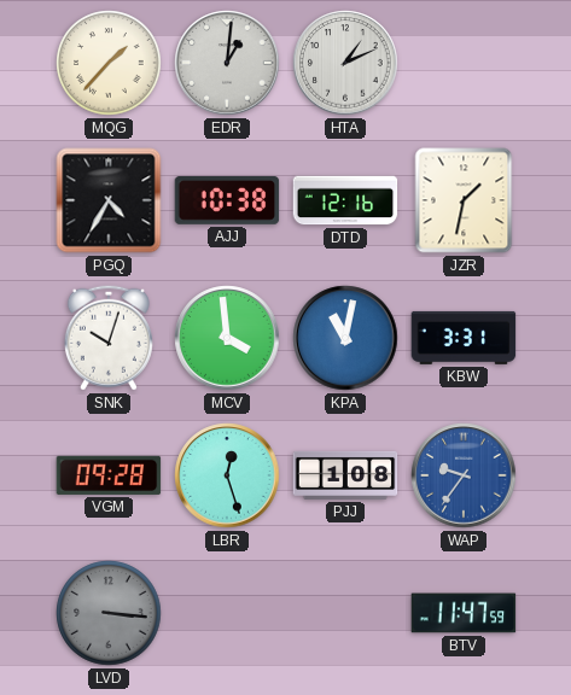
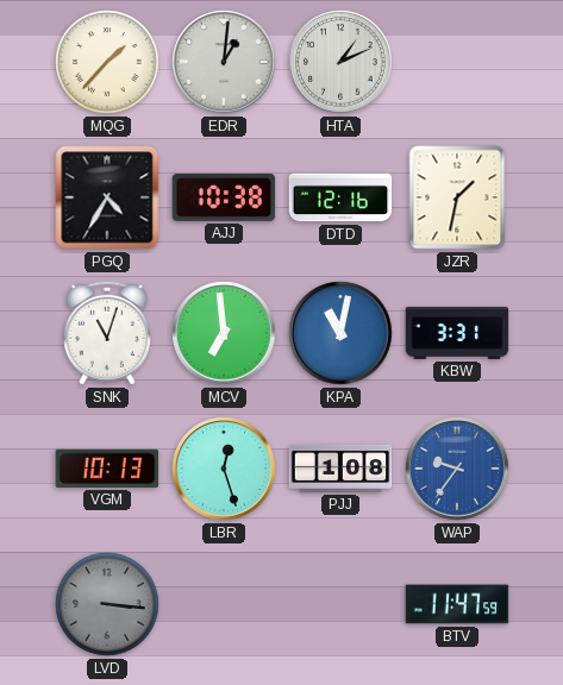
SNK: 10:03 -> 11:03
MCV: 3:59 -> 6:59
VGM: 09:28 -> 10:13
